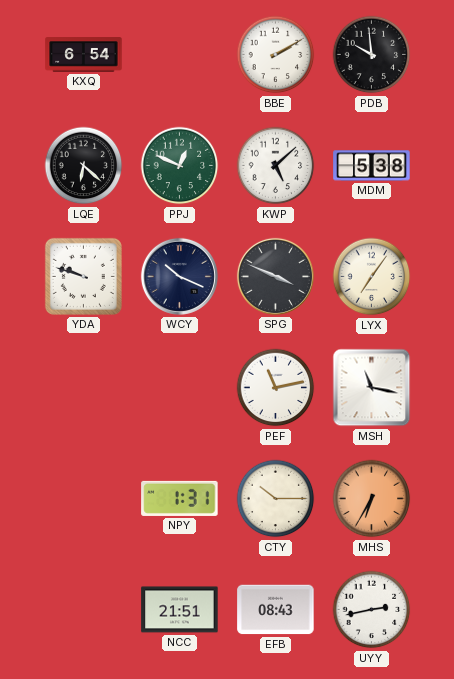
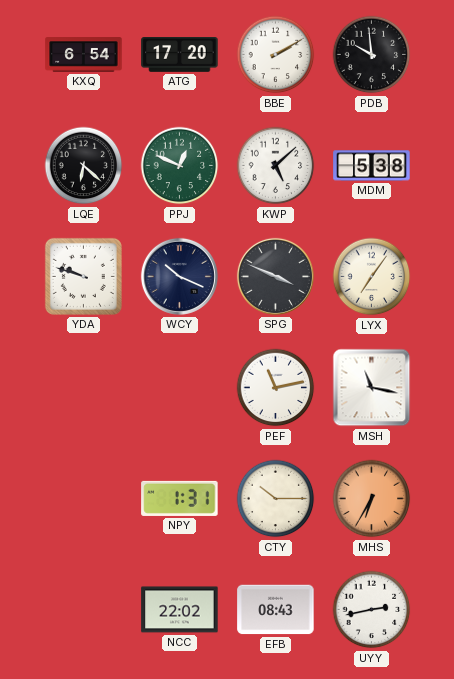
ATG: none -> 17:20
NCC: 21:51 -> 22:02
